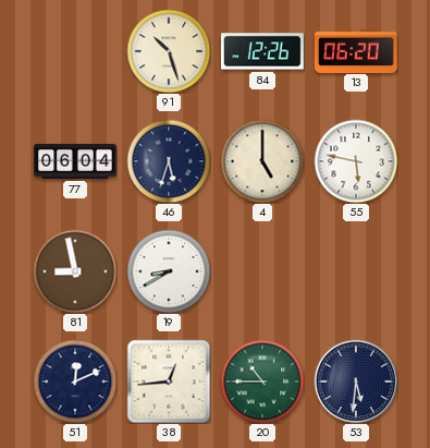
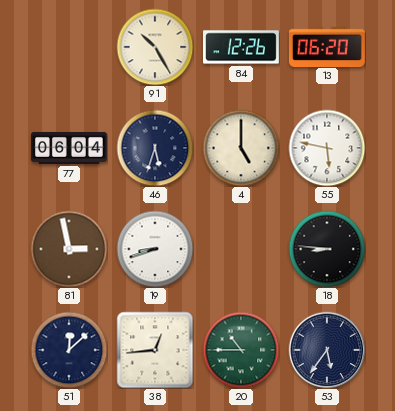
91: 10:27 -> 10:25
81: 8:58 -> 2:58
19: 8:40 -> 8:42
18: none -> 8:46
51: 12:11 -> 12:08
53: 5:31 -> 5:36
